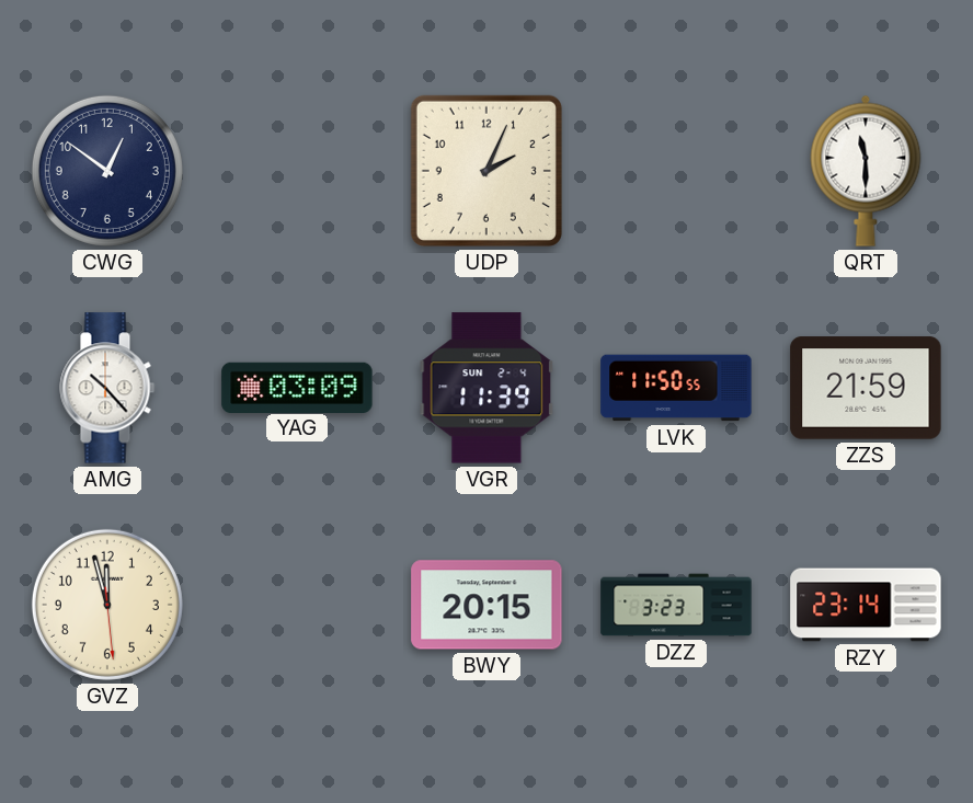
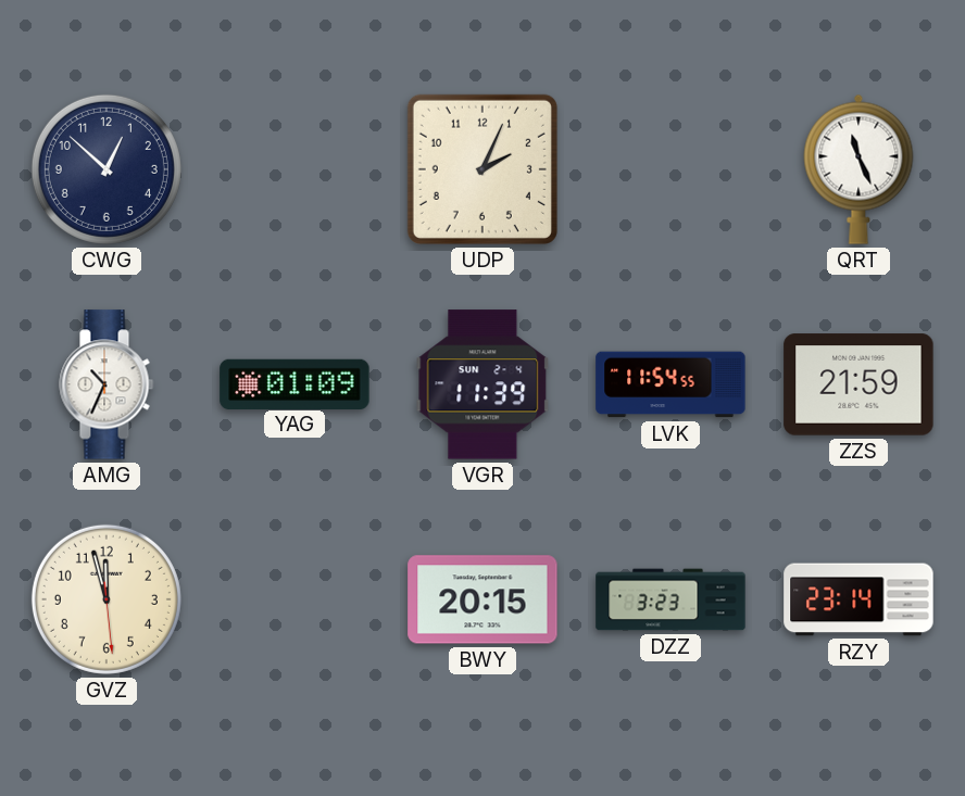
CWG: 12:51 -> 12:52
QRT: 11:30 -> 11:26
AMG: 10:23 -> 10:34
YAG: 03:09 -> 01:09
LVK: 11:50 -> 11:54
